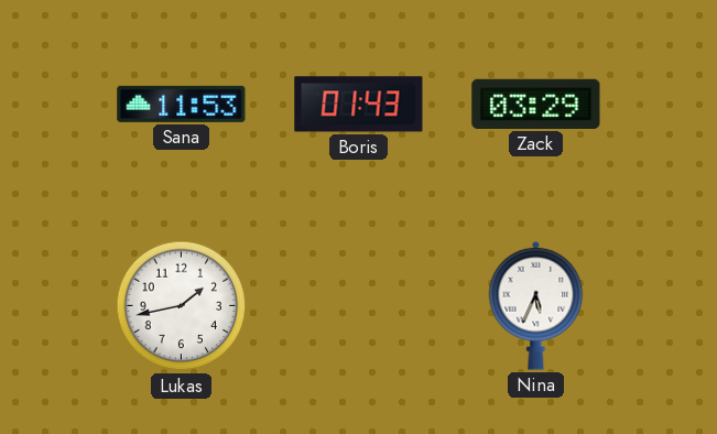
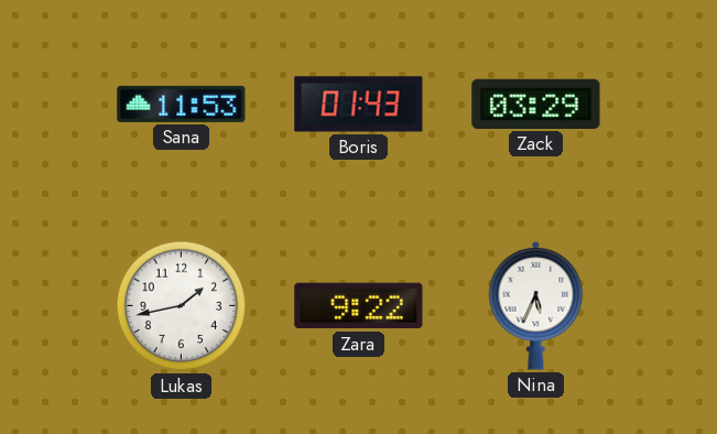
Zara: none -> 9:22
